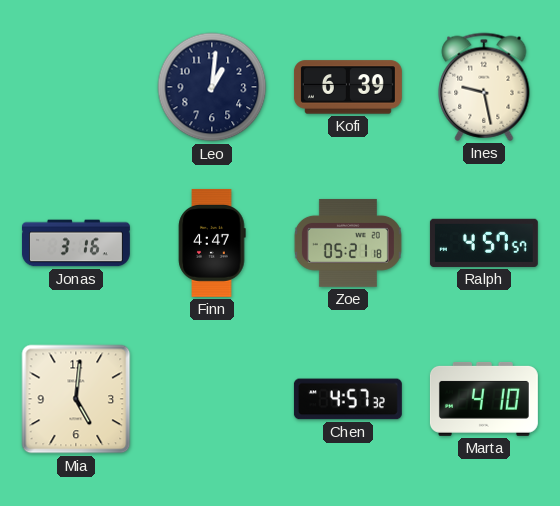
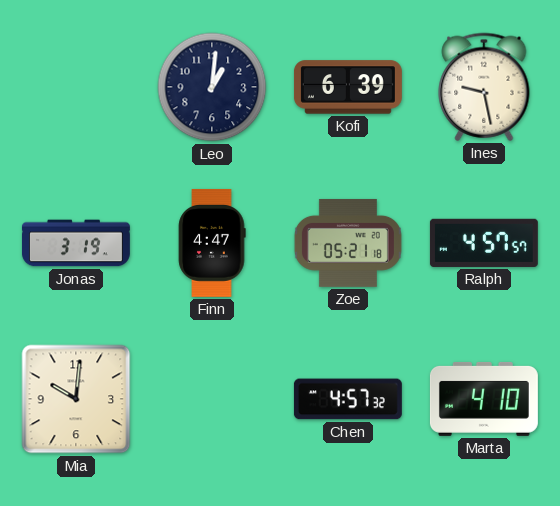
Jonas: 3:16 -> 3:19
Mia: 5:01 -> 10:01
